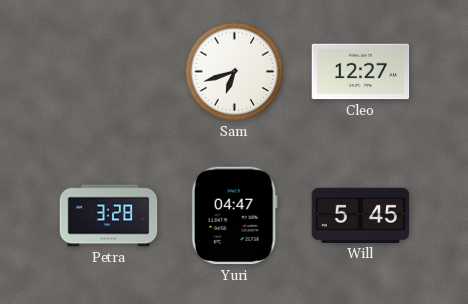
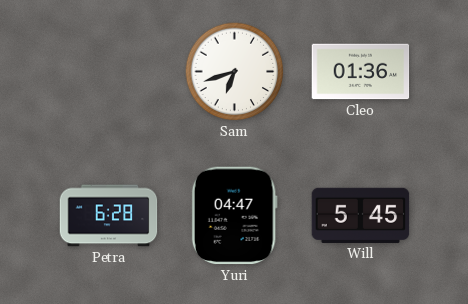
Cleo: 12:27 -> 01:36
Petra: 3:28 -> 6:28
